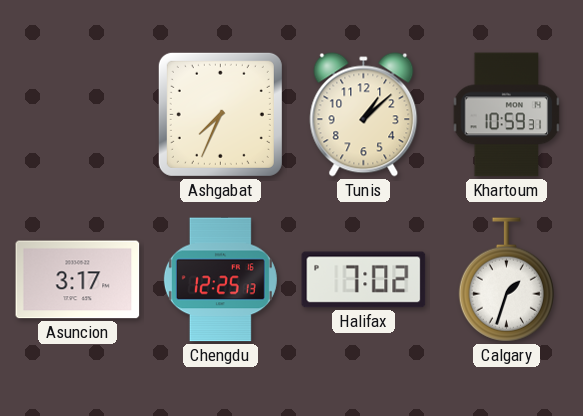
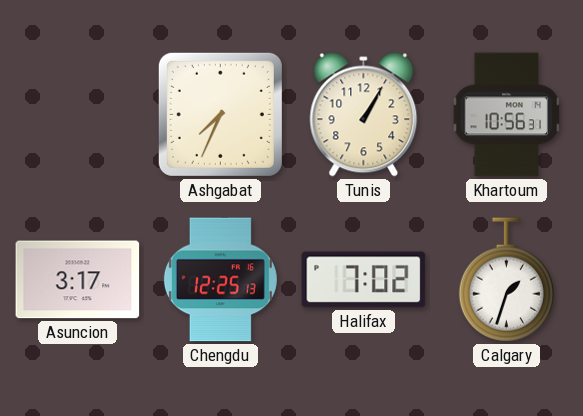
Tunis: 1:08 -> 1:05
Khartoum: 10:59 -> 10:56
